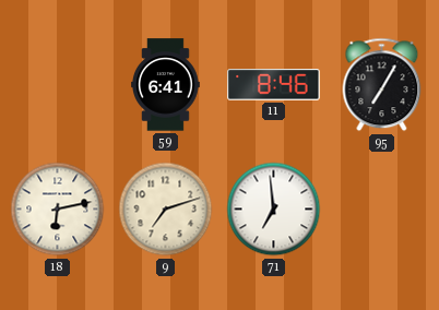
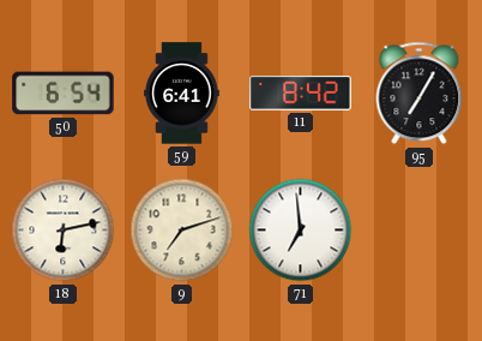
50: none -> 6:54
11: 8:46 -> 8:42
